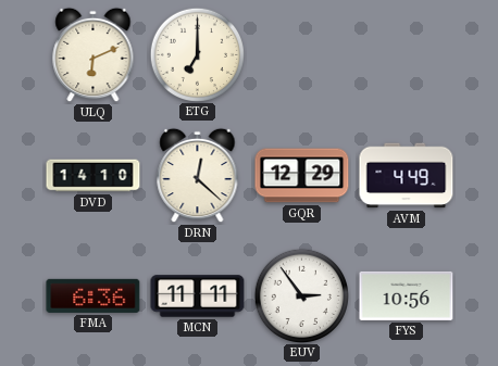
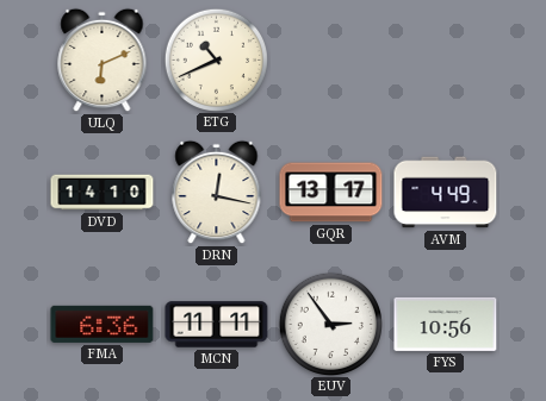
ETG: 7:00 -> 10:41
DRN: 12:22 -> 12:17
GQR: 12:29 -> 13:17
